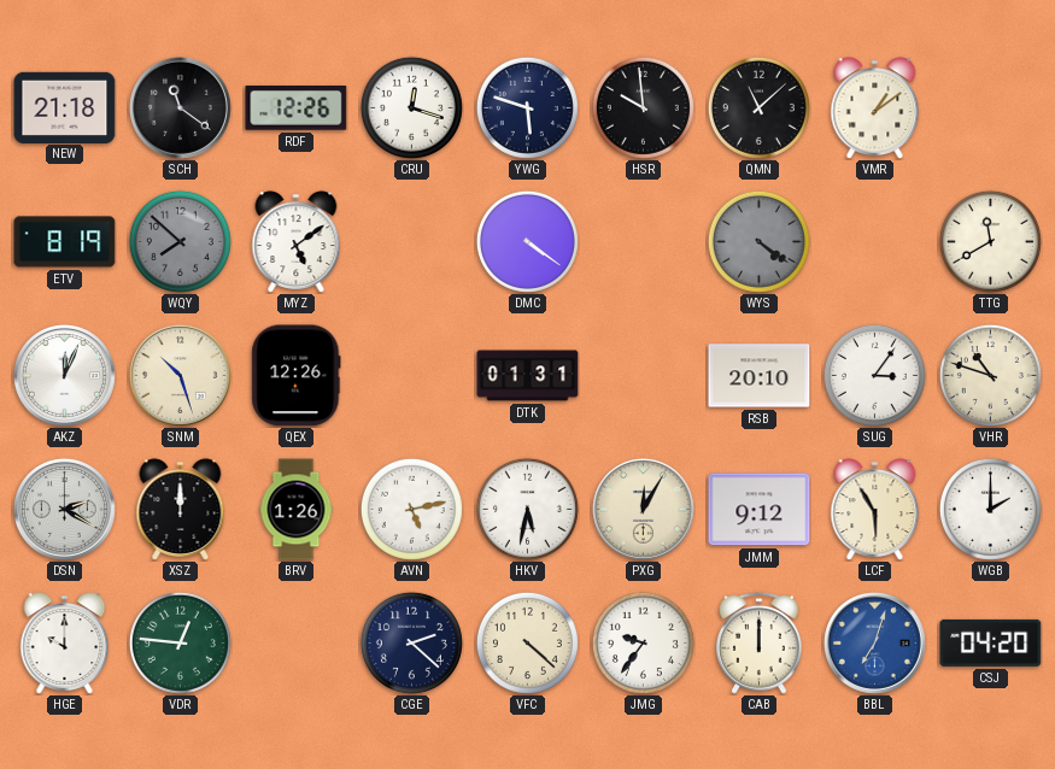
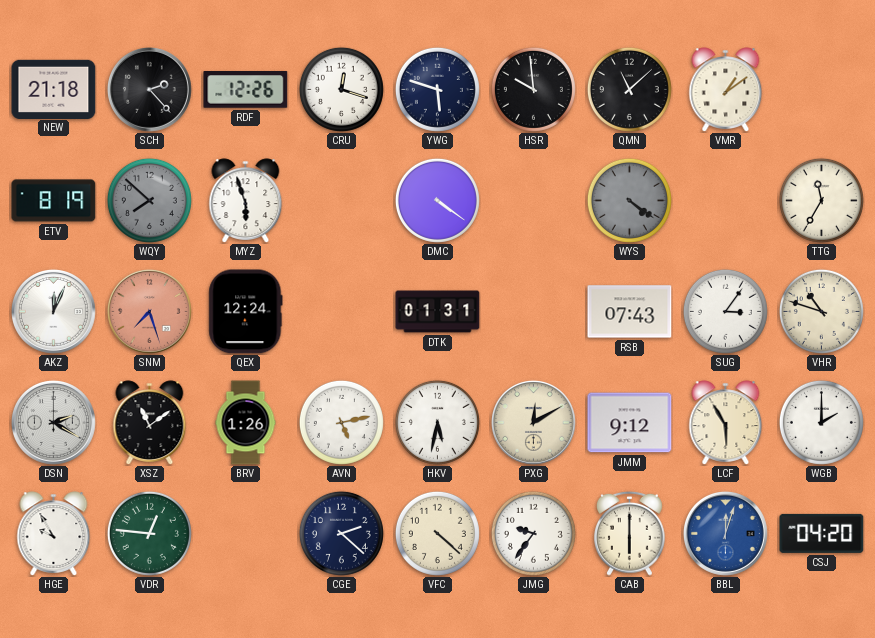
SCH: 11:21 -> 2:23
MYZ: 5:09 -> 5:57
TTG: 11:40 -> 11:35
SNM: 10:27 -> 7:27
SNM dial: cream -> salmon
QEX: 12:26 -> 12:24
RSB: 20:10 -> 07:43
XSZ: 12:00 -> 11:09
PXG: 12:05 -> 12:10
HGE: 10:00 -> 9:55
CAB: 12:00 -> 6:00
BBL: 7:03 -> 12:03
